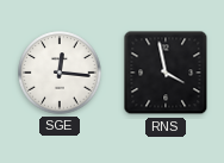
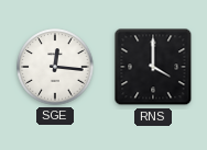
RNS: 3:58 -> 4:00
